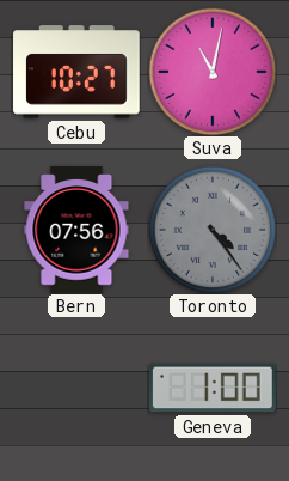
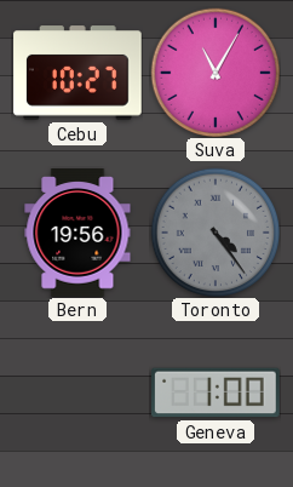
Suva: 11:02 -> 11:05
Bern: 07:56 -> 19:56
